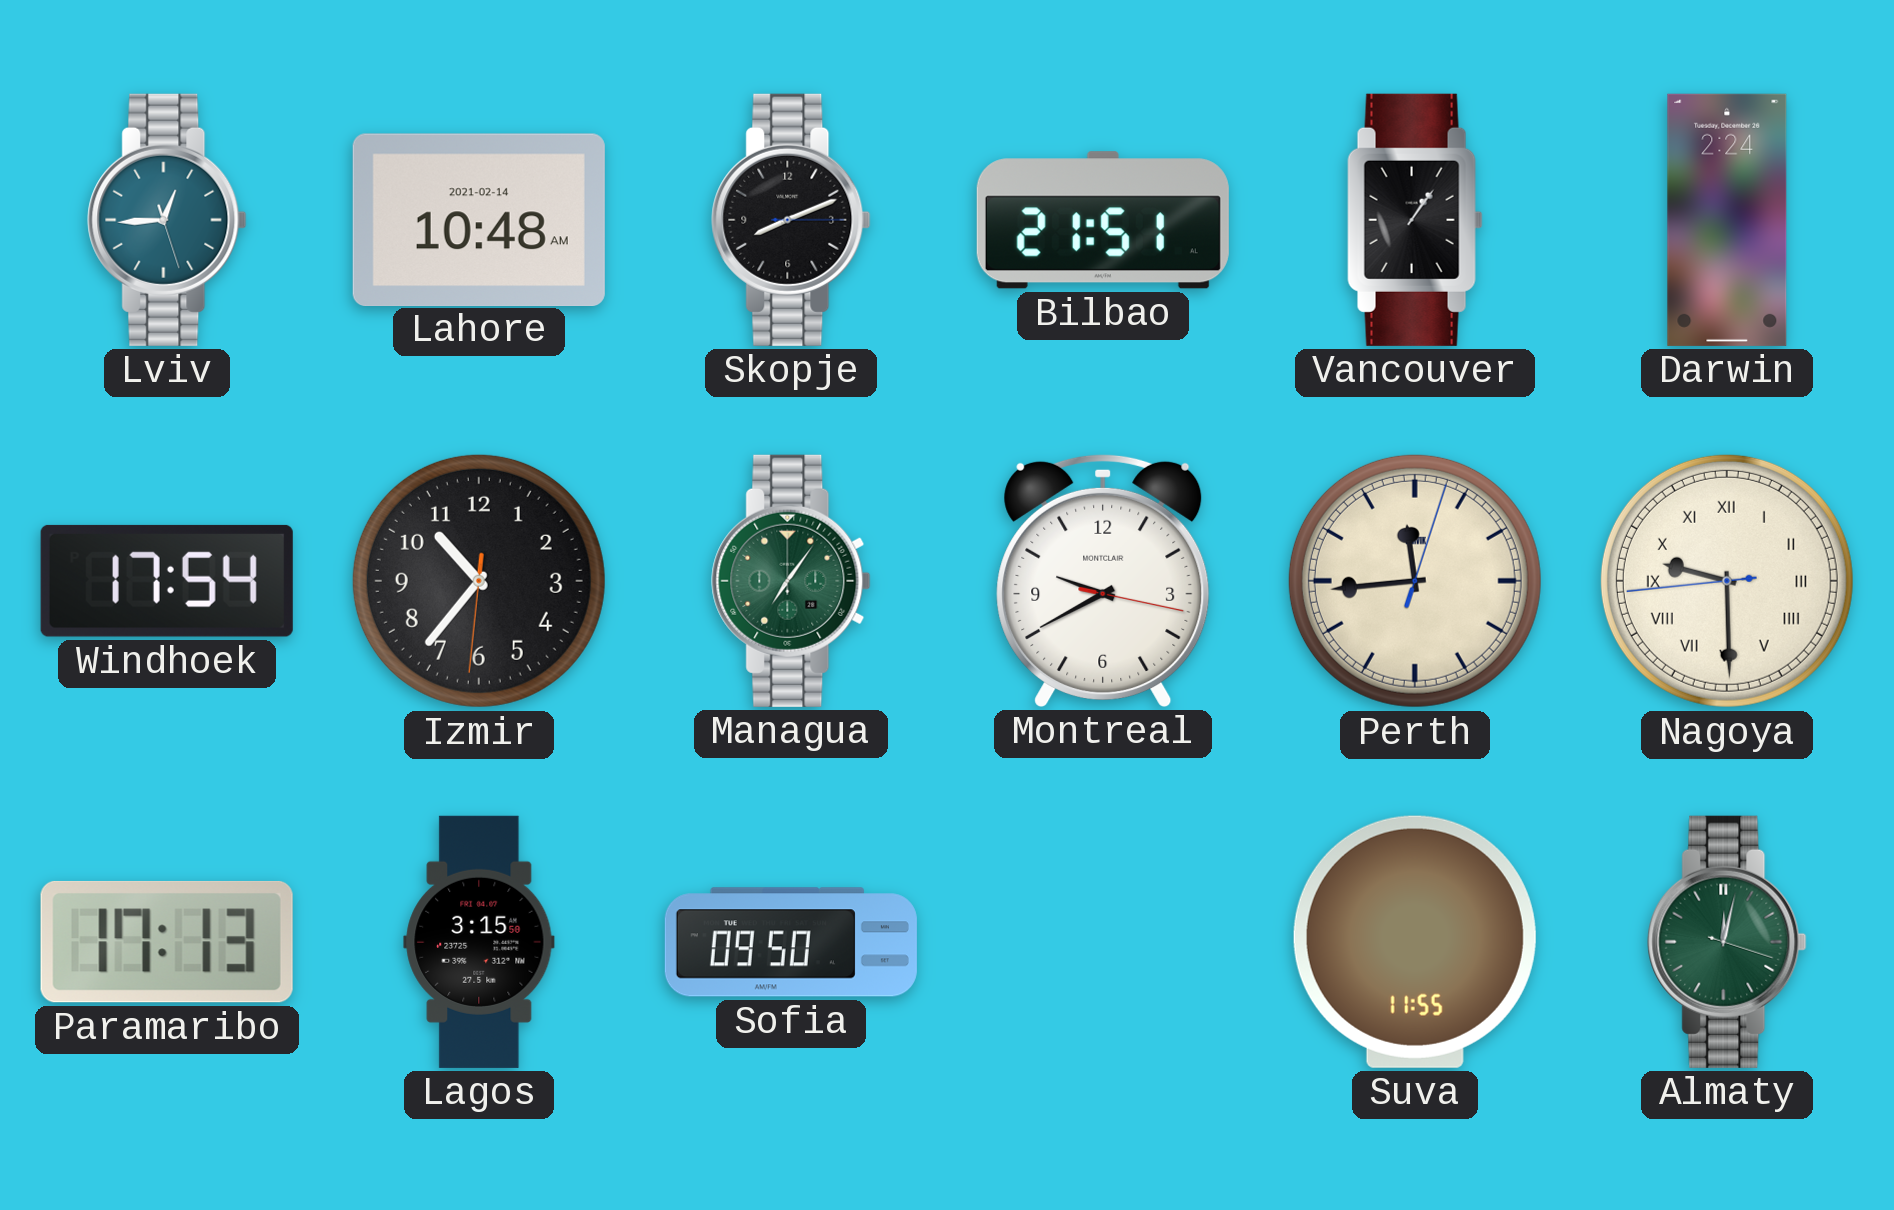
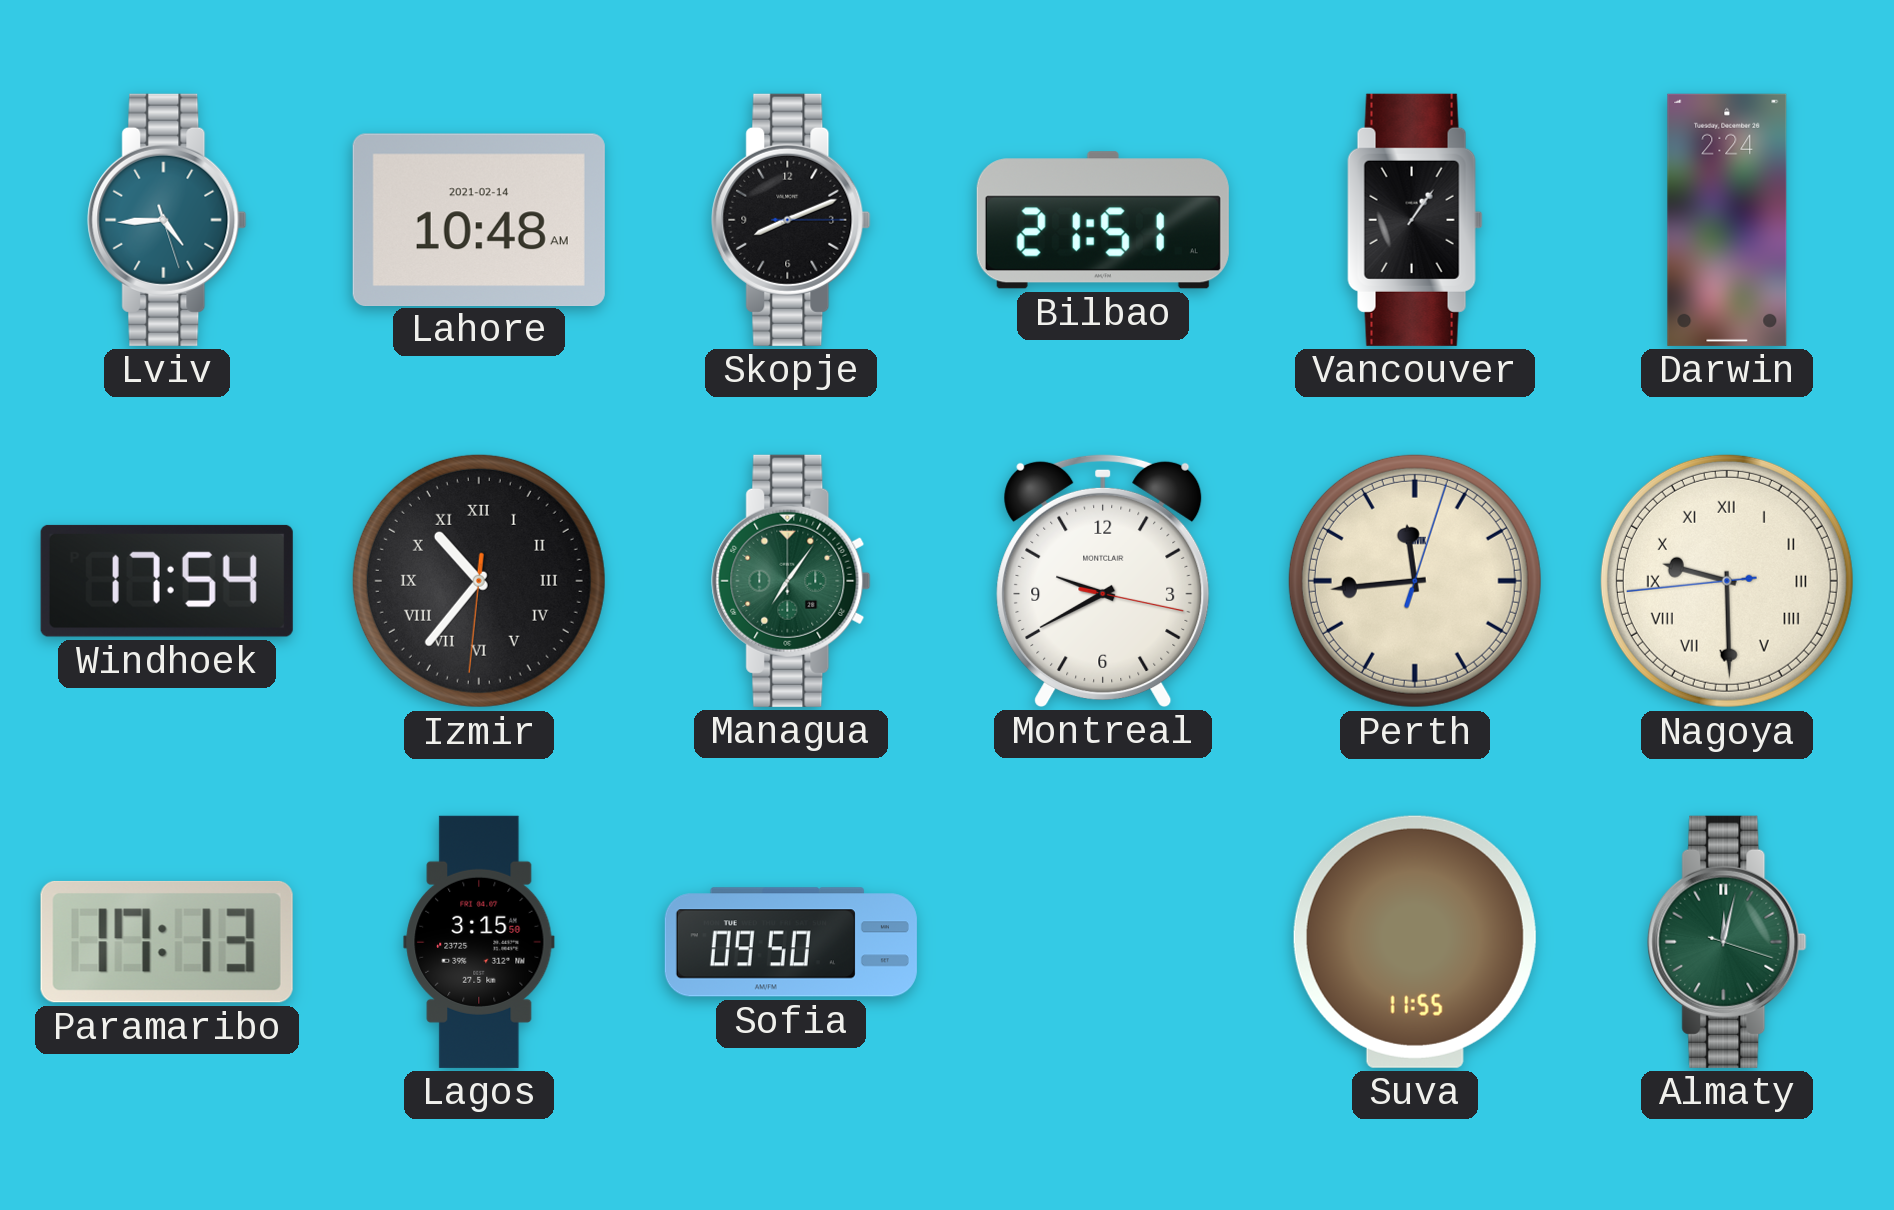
Lviv: 12:44 -> 4:44
Izmir numerals: Arabic -> Roman
